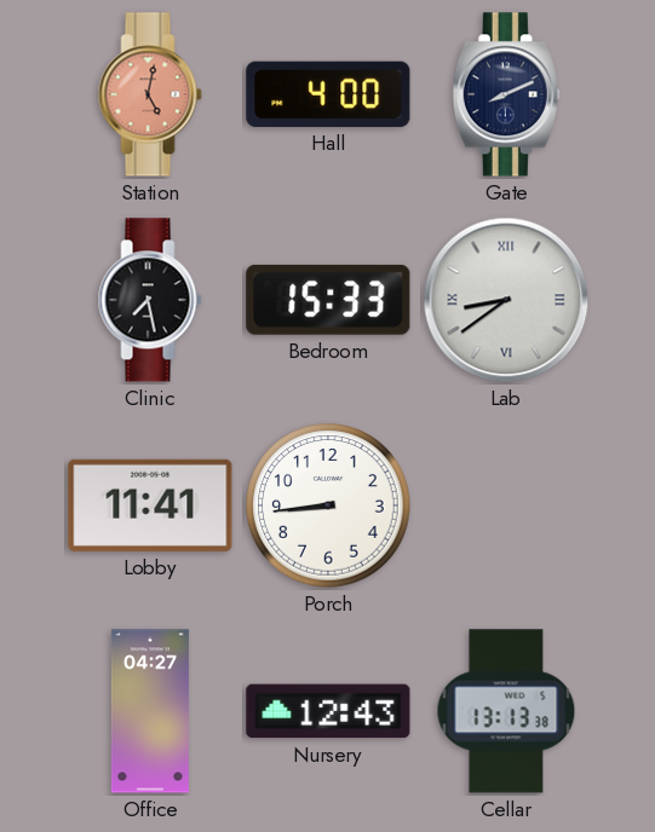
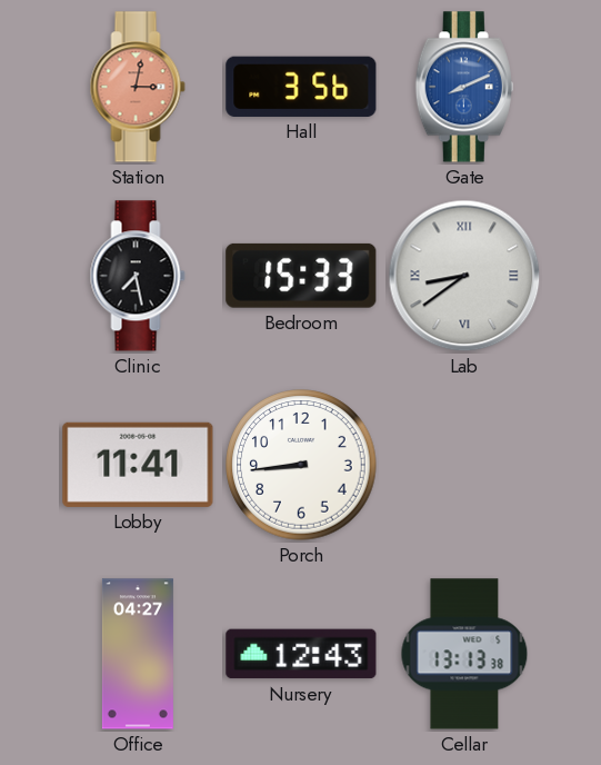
Station: 5:02 -> 3:02
Hall: 4:00 -> 3:56
Gate dial: navy -> blue
